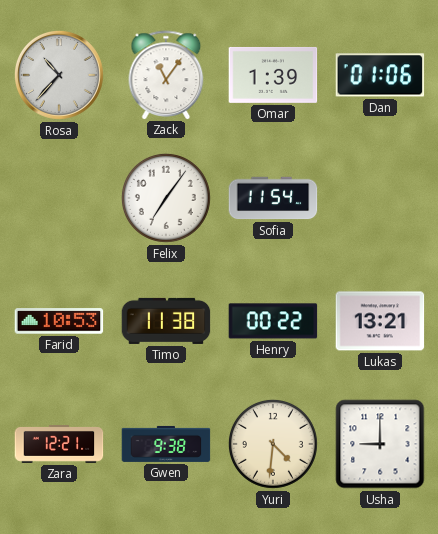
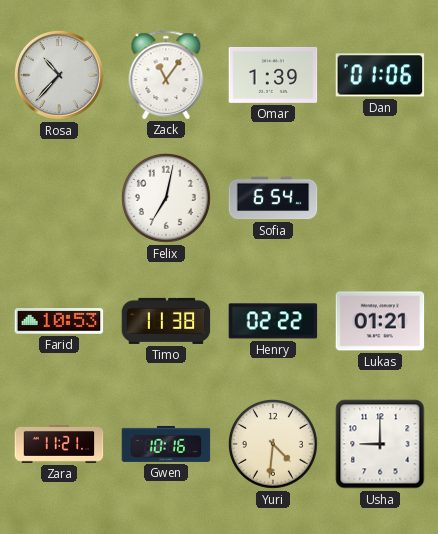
Felix: 7:06 -> 7:02
Sofia: 11:54 -> 6:54
Henry: 00:22 -> 02:22
Lukas: 13:21 -> 01:21
Zara: 12:21 -> 11:21
Gwen: 9:38 -> 10:16
